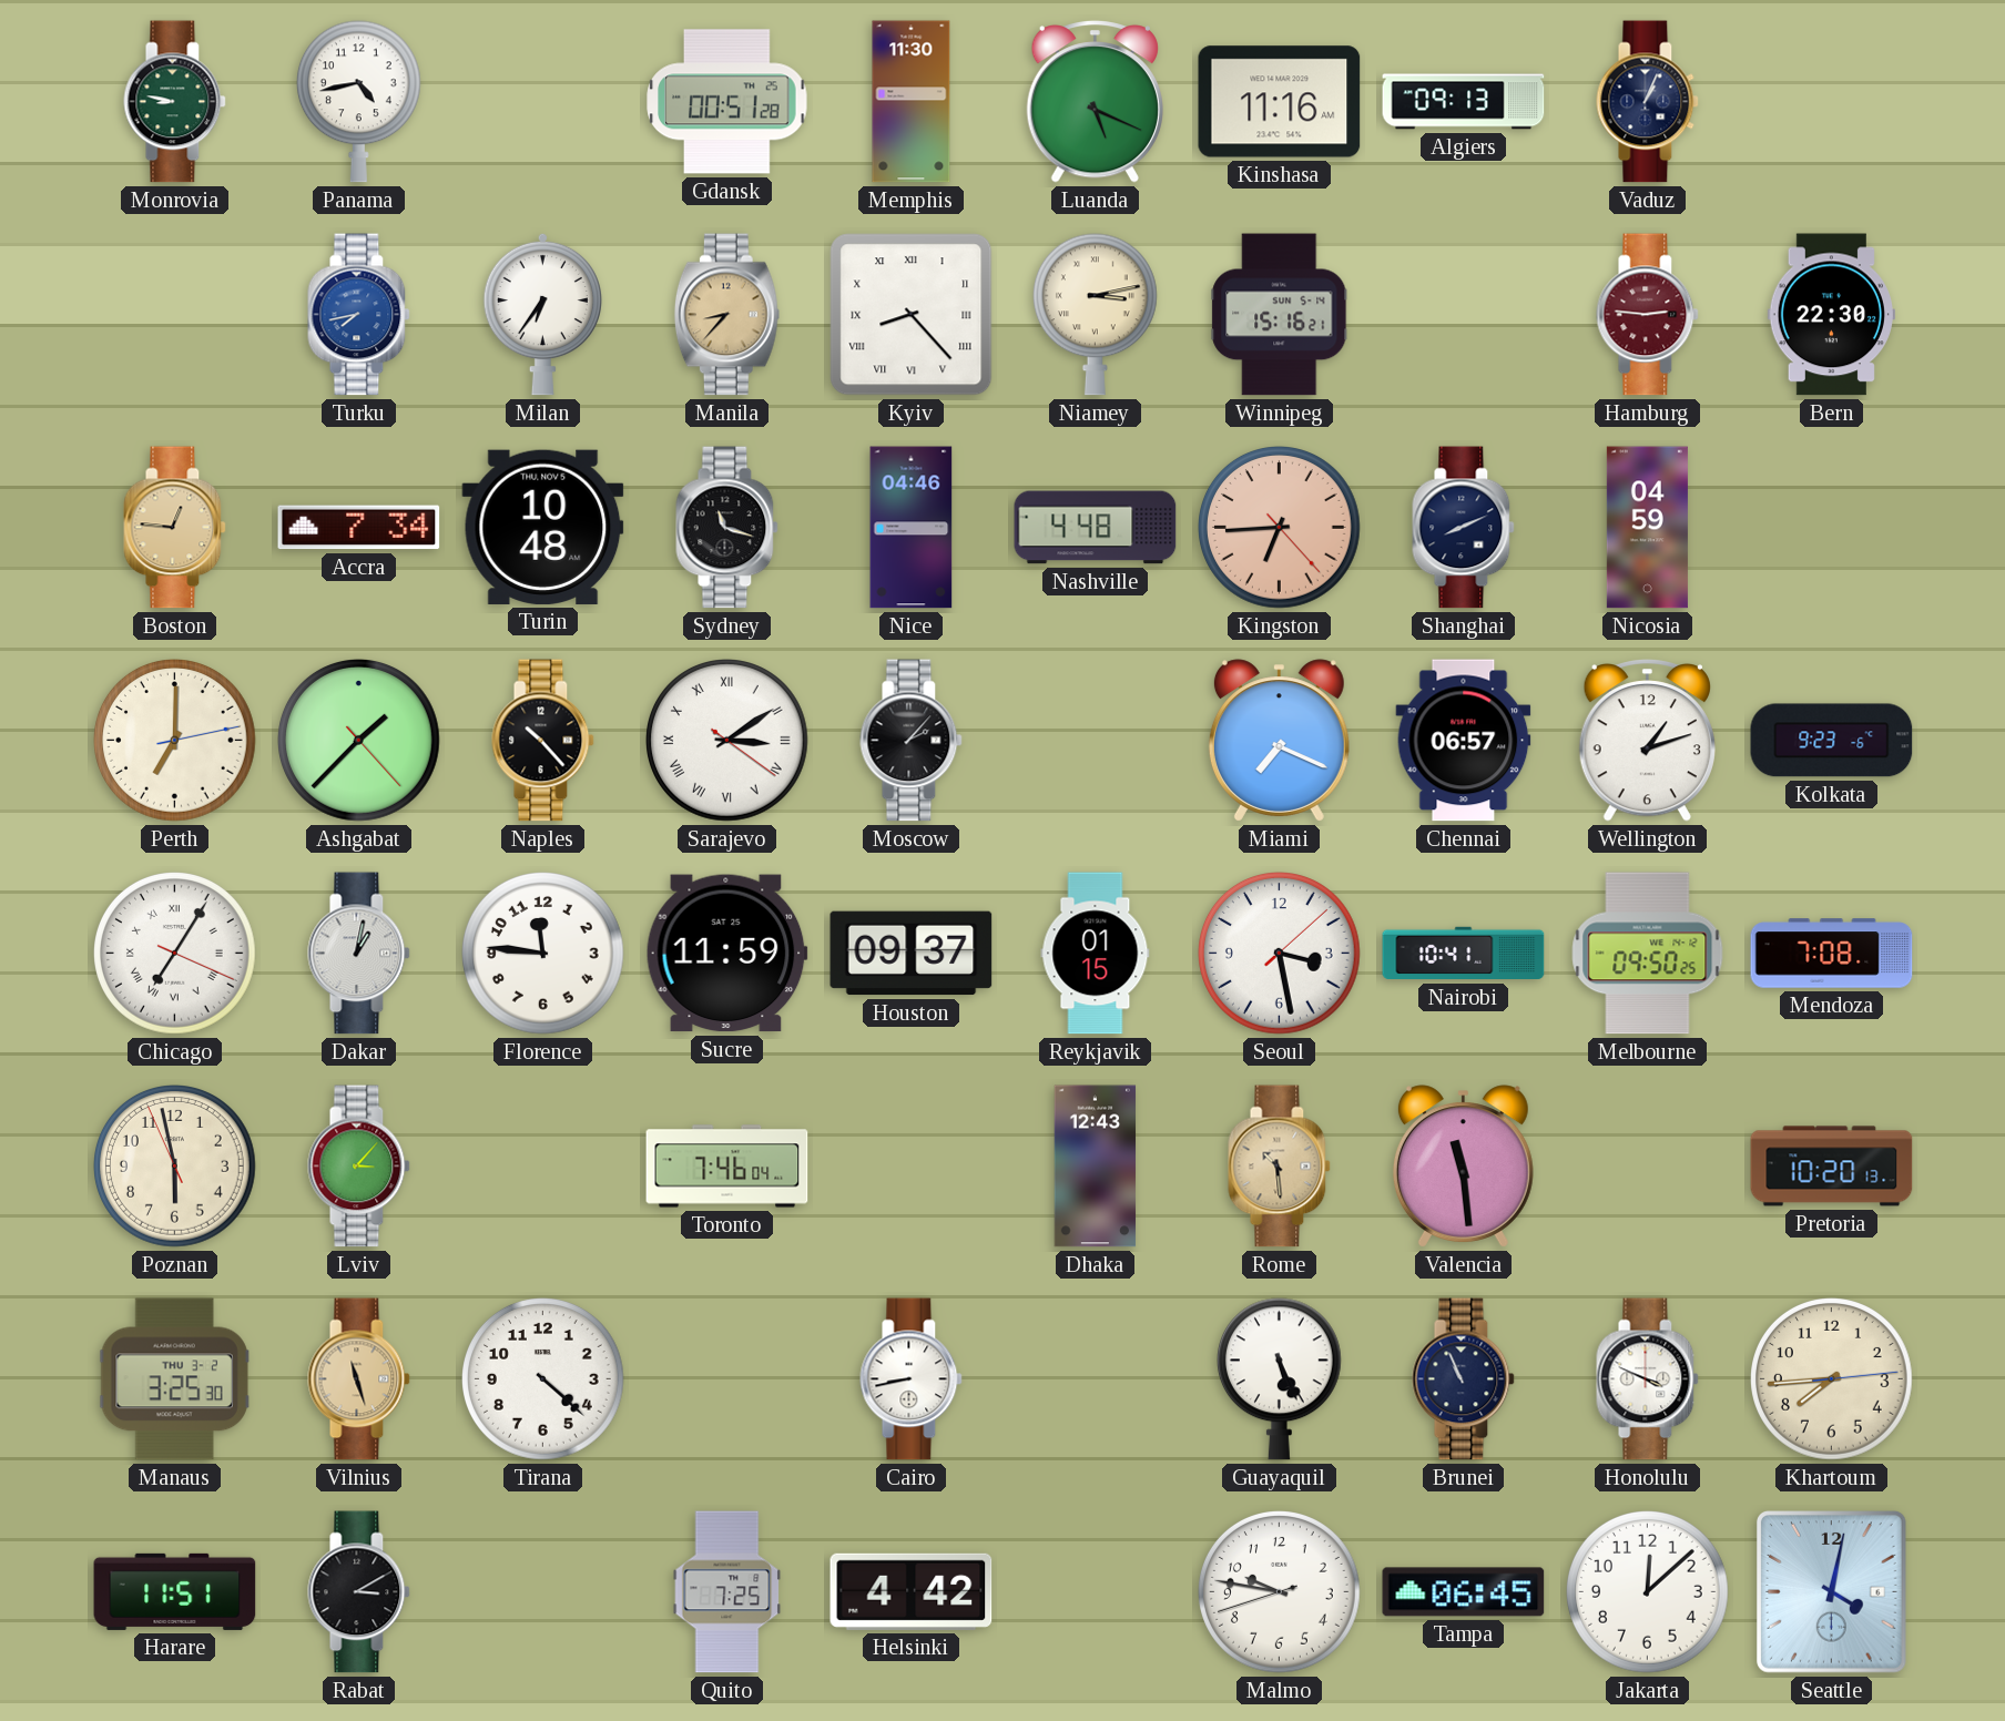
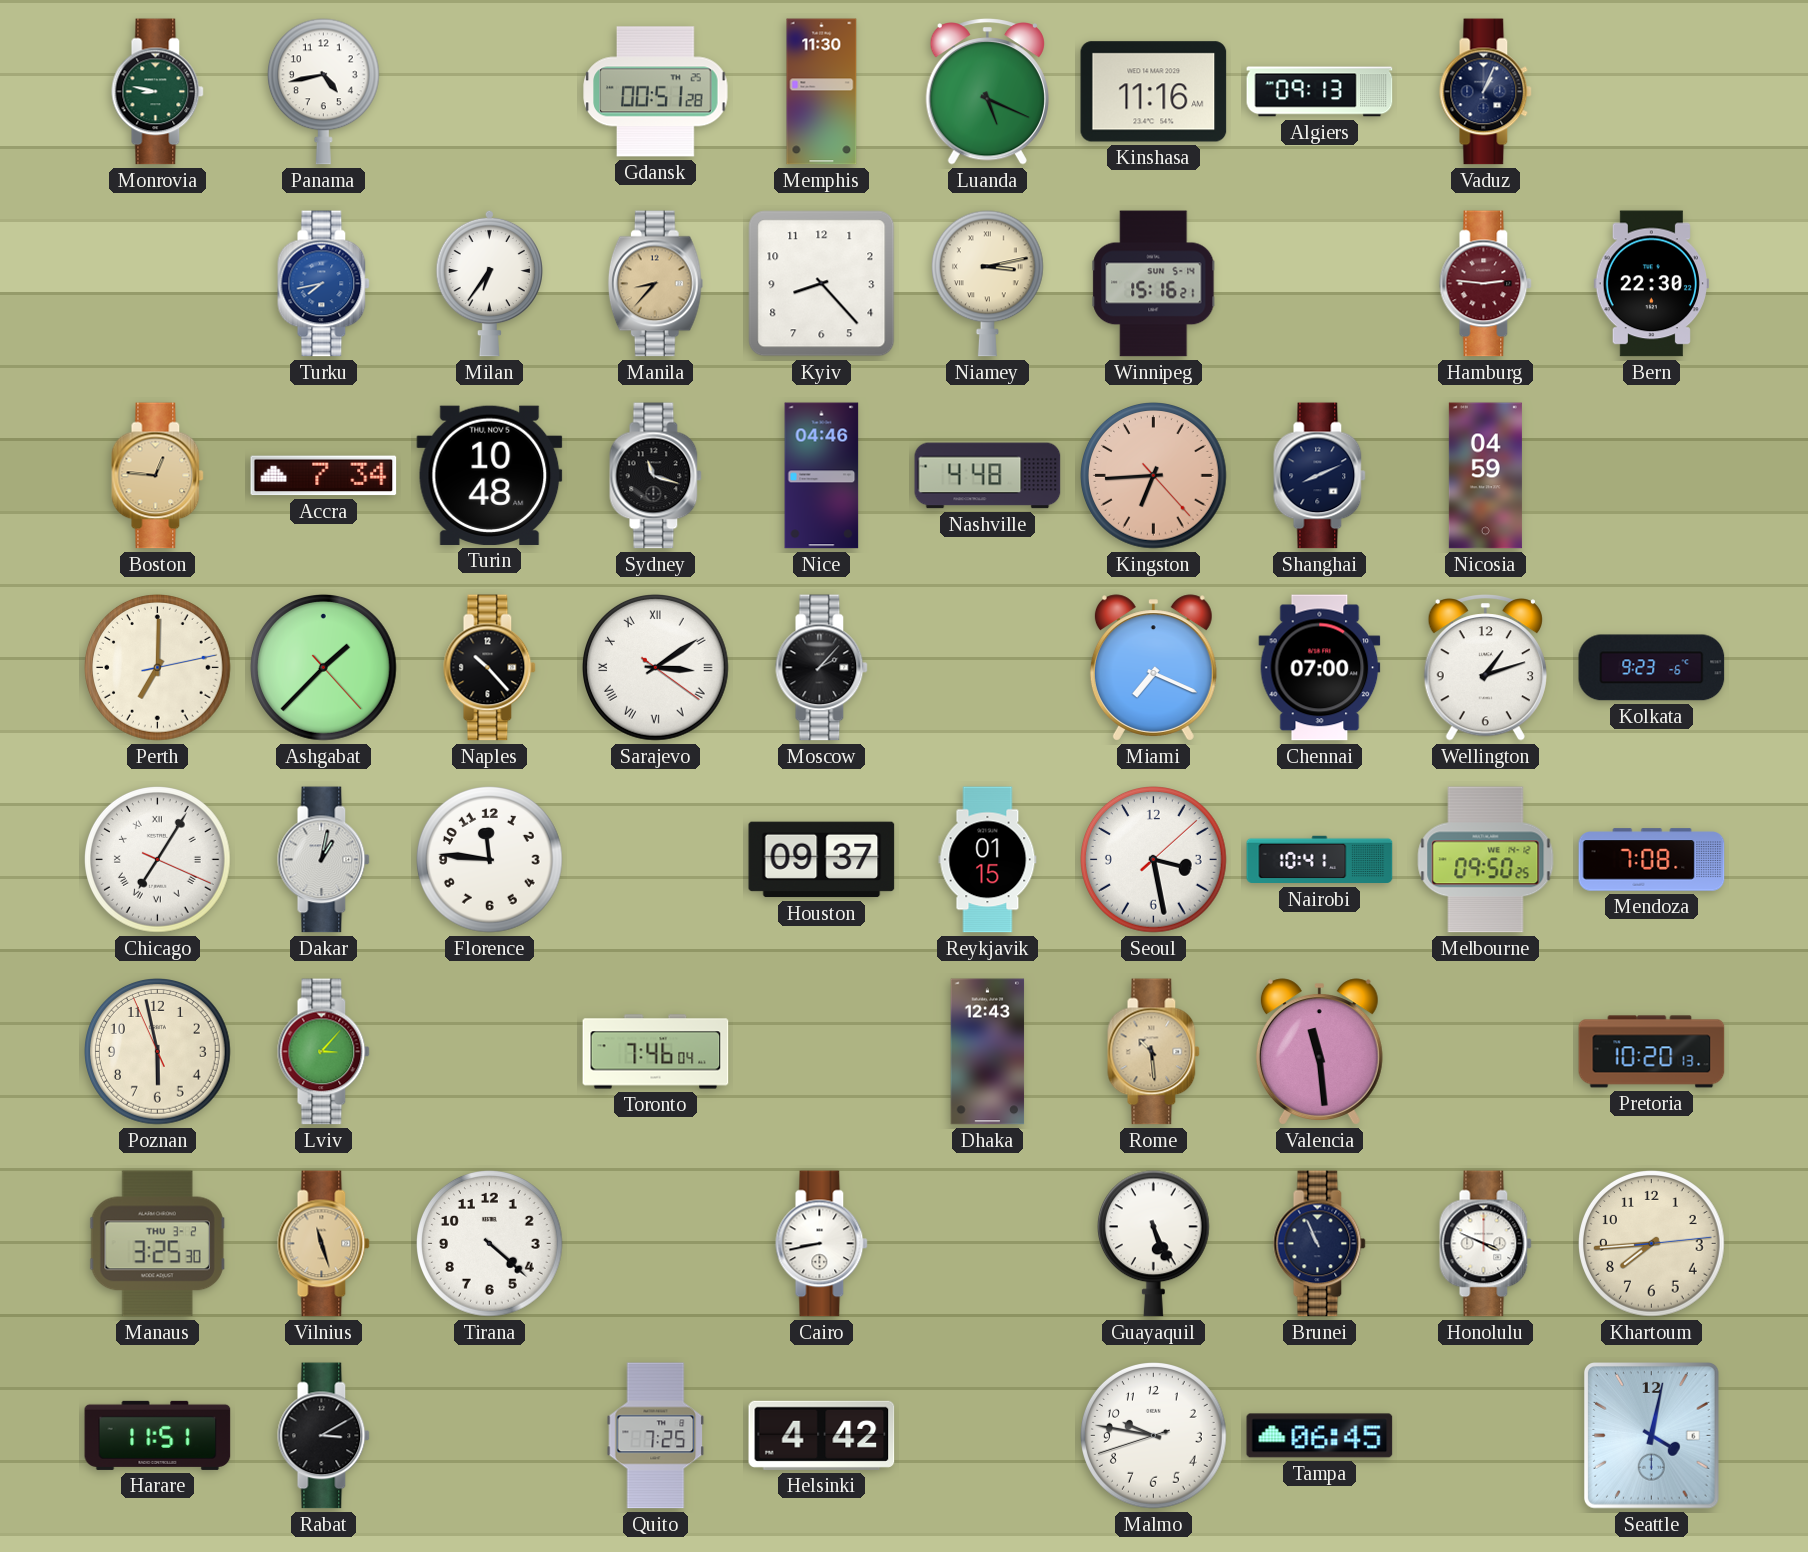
Kyiv numerals: Roman -> Arabic
Chennai: 06:57 -> 07:00
Sucre: 11:59 -> none
Jakarta: 12:08 -> none
